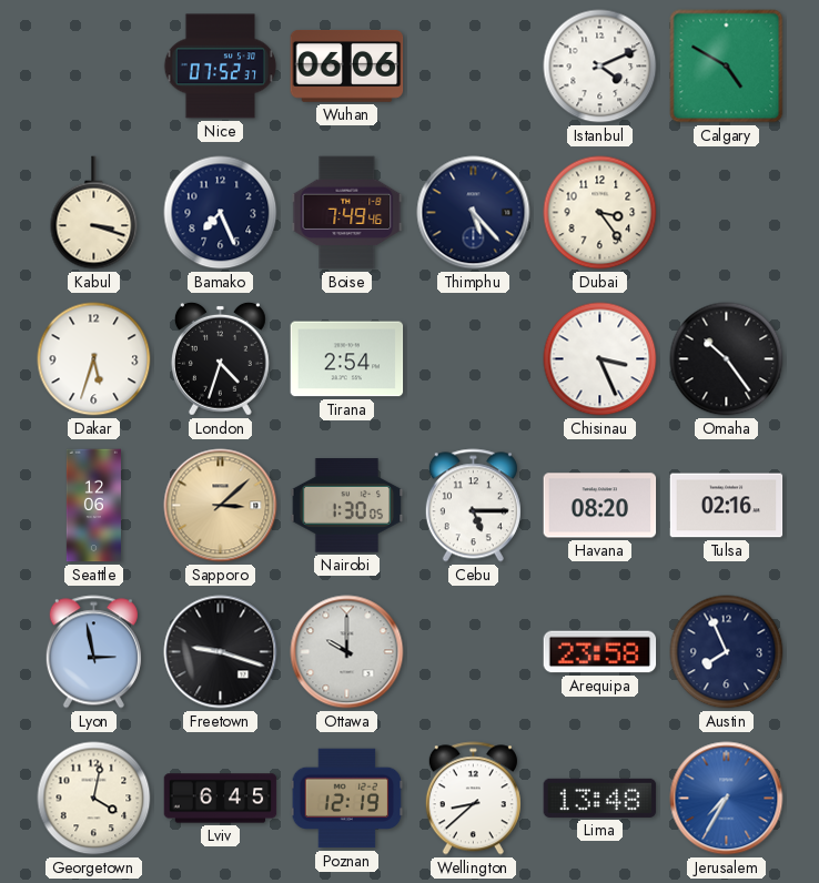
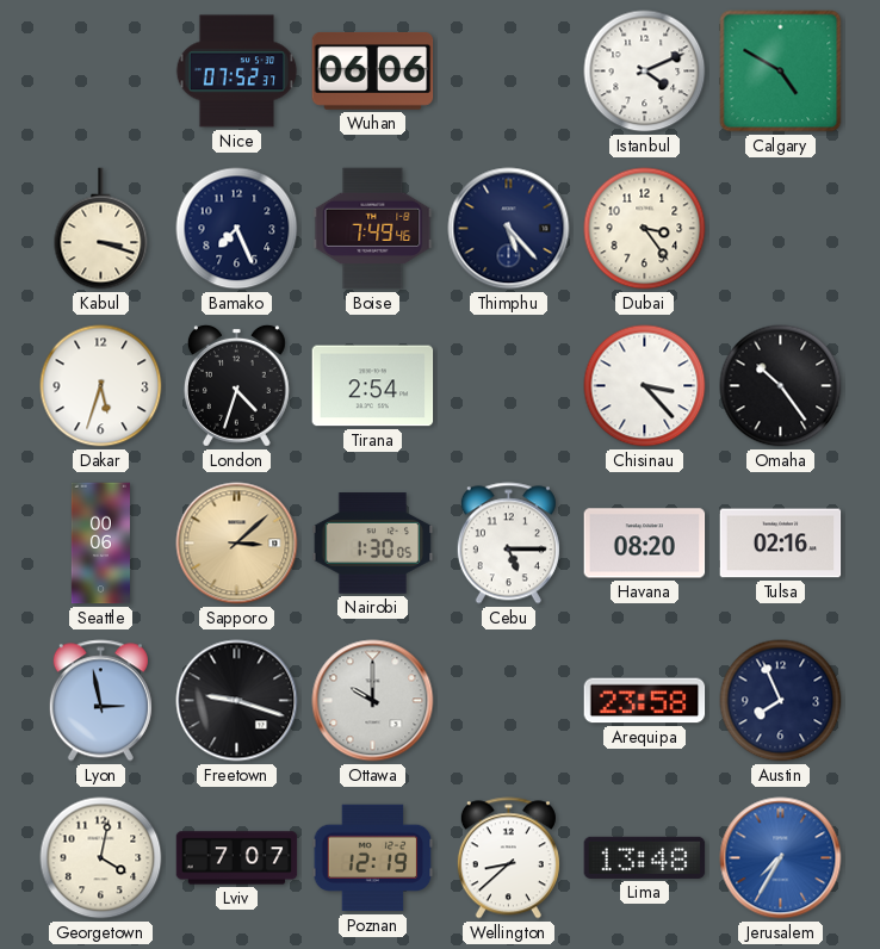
Chisinau: 3:26 -> 3:23
Seattle: 12:06 -> 00:06
Lviv: 6:45 -> 7:07
